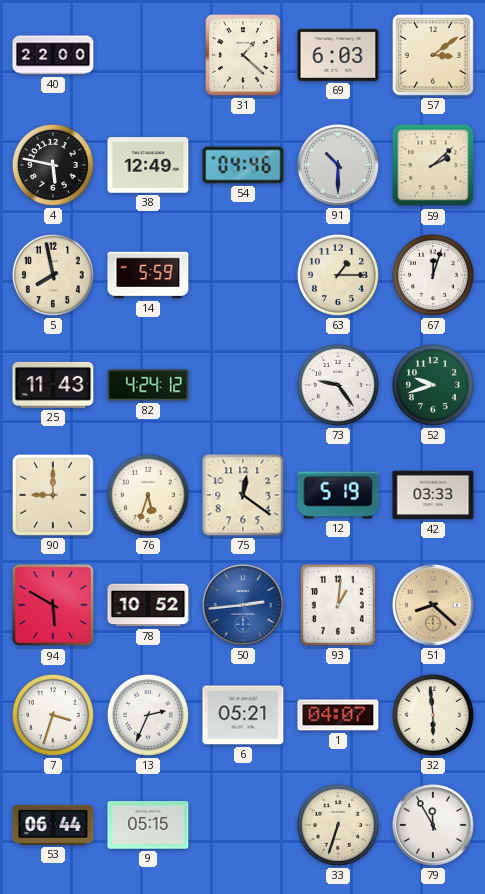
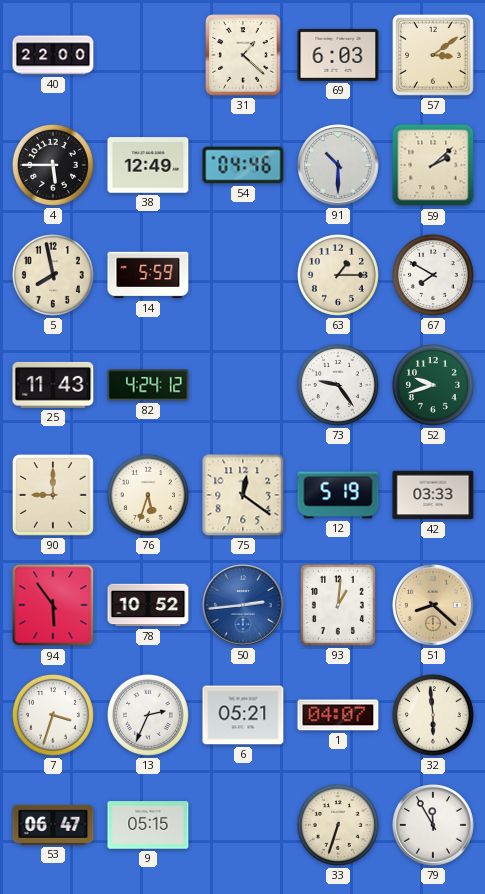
4: 5:47 -> 5:45
67: 12:03 -> 7:50
94: 5:50 -> 5:54
53: 06:44 -> 06:47
